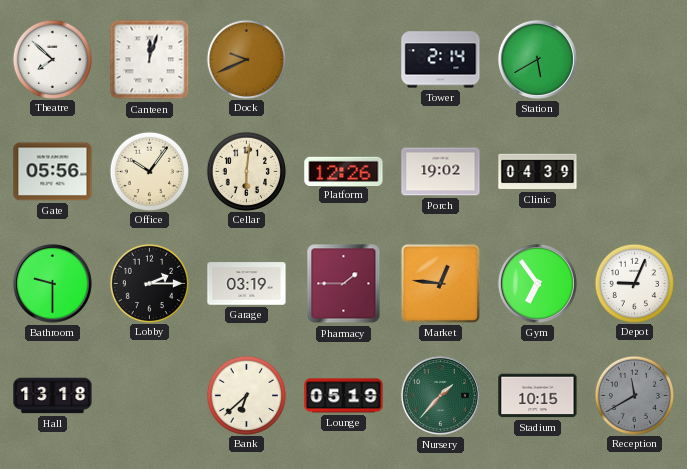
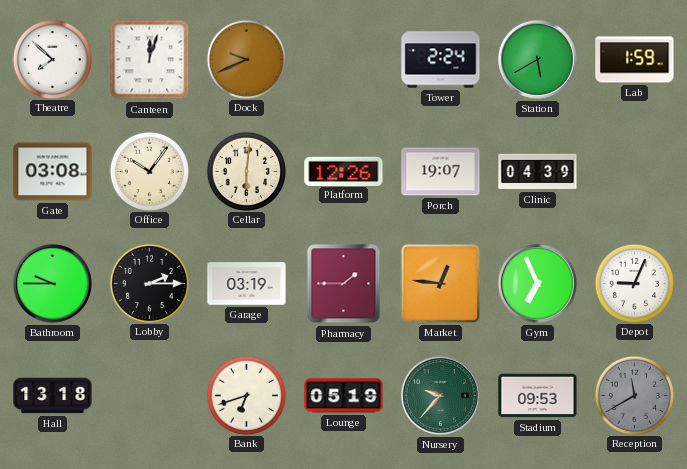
Tower: 2:14 -> 2:24
Lab: none -> 1:59
Gate: 05:56 -> 03:08
Porch: 19:02 -> 19:07
Bathroom: 9:30 -> 9:45
Gym: 6:54 -> 6:56
Bank: 6:38 -> 6:42
Nursery: 1:37 -> 9:37
Stadium: 10:15 -> 09:53
